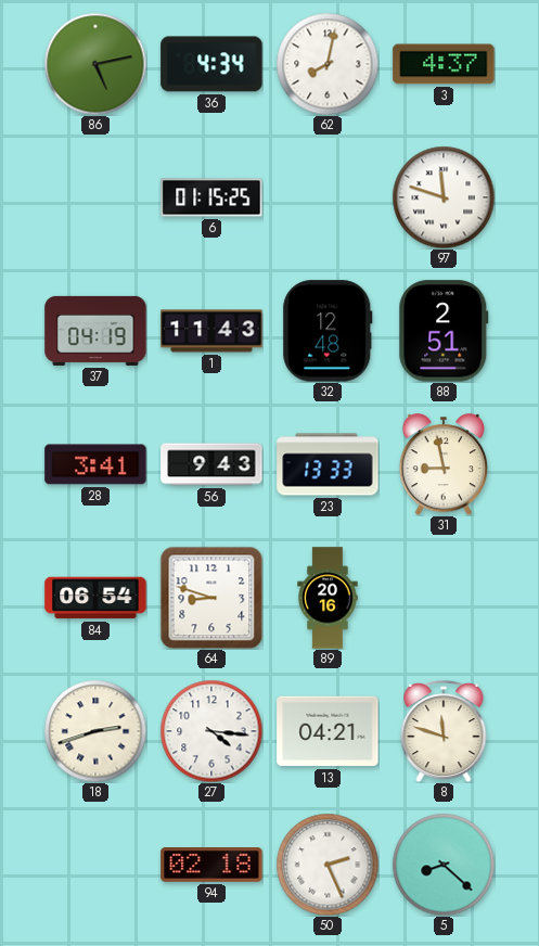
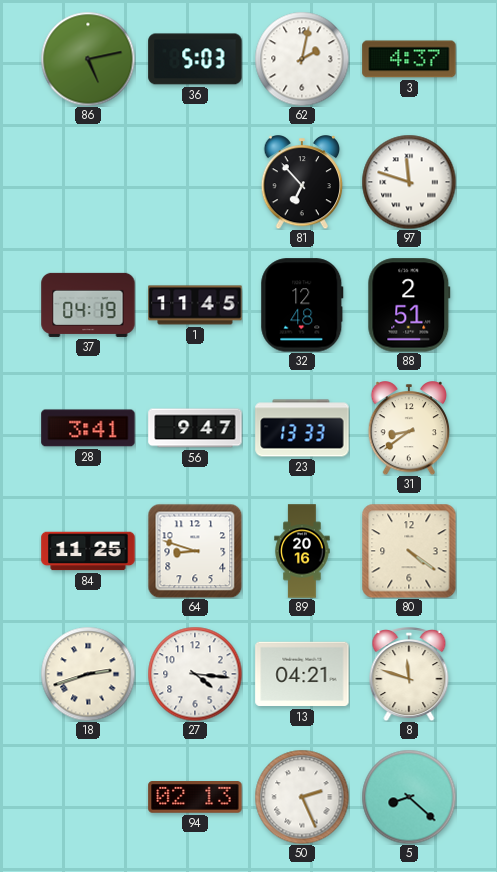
36: 4:34 -> 5:03
62: 8:02 -> 2:02
6: 01:15 -> none
81: none -> 6:53
1: 11:43 -> 11:45
56: 9:43 -> 9:47
31: 8:58 -> 8:39
84: 06:54 -> 11:25
80: none -> 4:21
94: 02:18 -> 02:13
